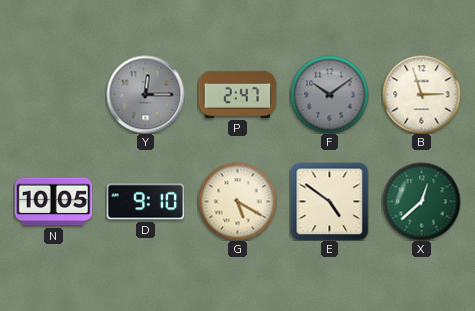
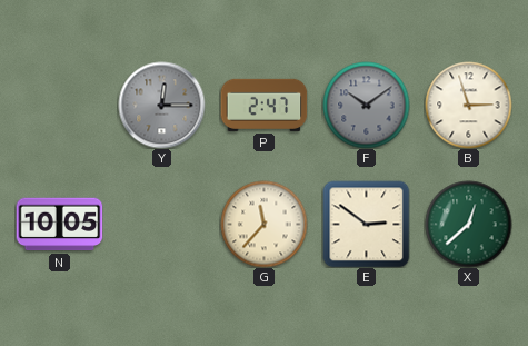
D: 9:10 -> none
G: 5:20 -> 11:37
E: 4:51 -> 2:51
